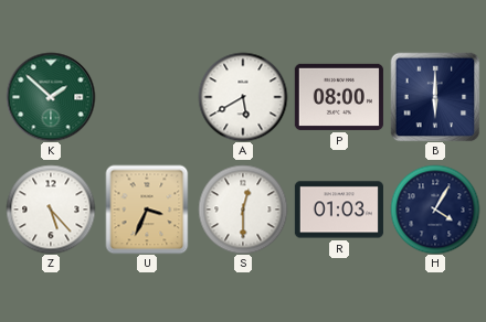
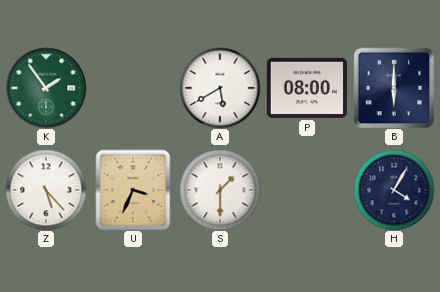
K: 1:52 -> 1:54
S: 12:30 -> 1:30
R: 01:03 -> none
